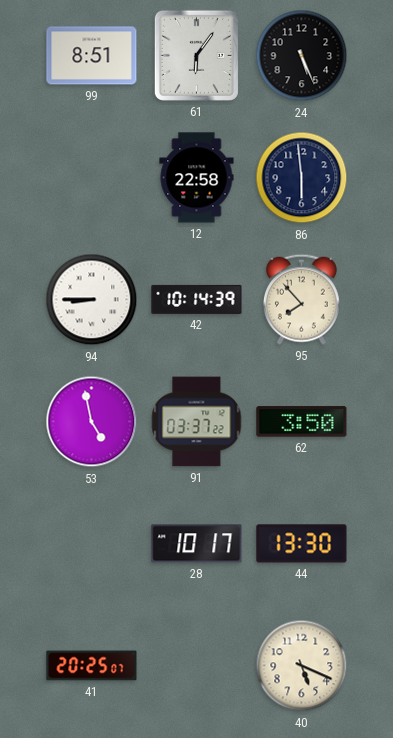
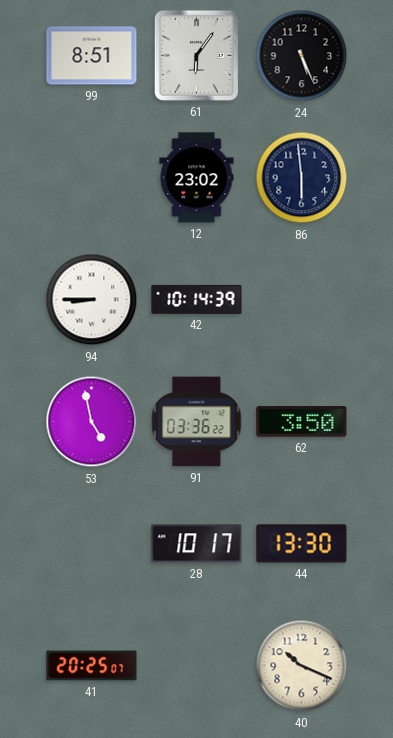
12: 22:58 -> 23:02
95: 7:53 -> none
91: 03:37 -> 03:36
40: 5:19 -> 10:19
